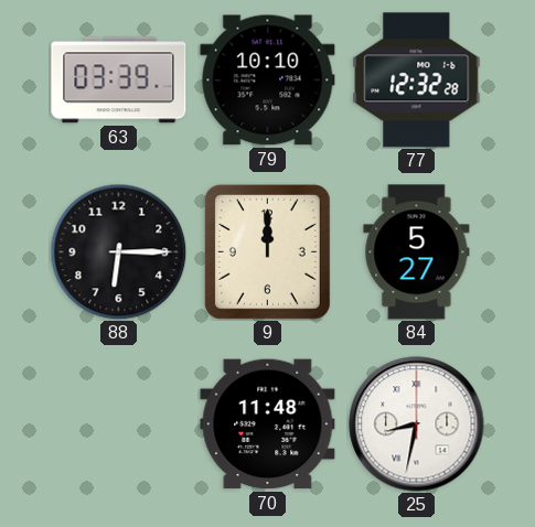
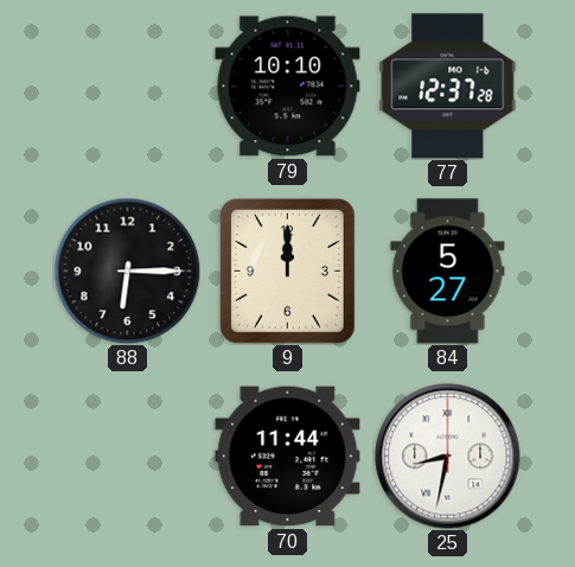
63: 03:39 -> none
77: 12:32 -> 12:37
70: 11:48 -> 11:44
